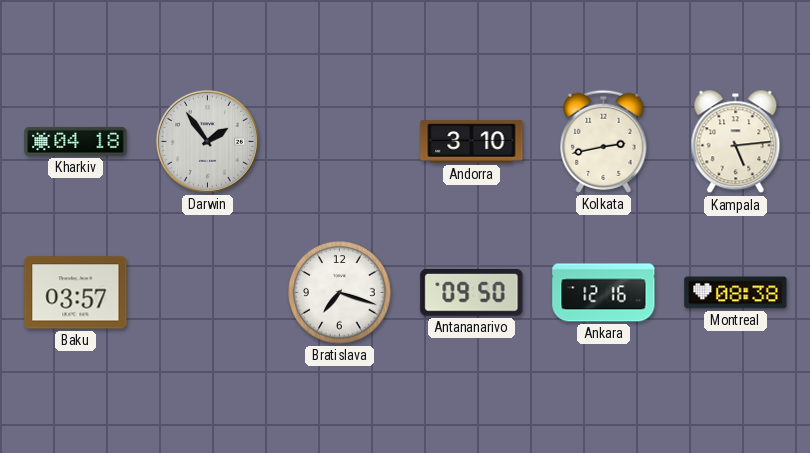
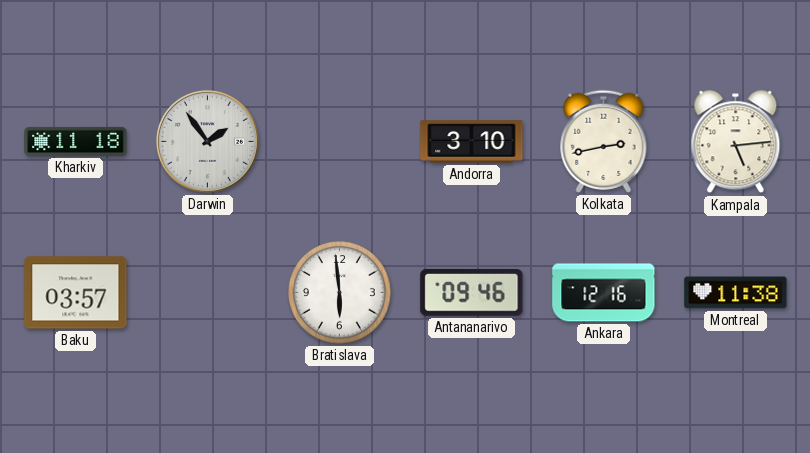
Kharkiv: 04:18 -> 11:18
Bratislava: 7:18 -> 5:59
Antananarivo: 09:50 -> 09:46
Montreal: 08:38 -> 11:38
